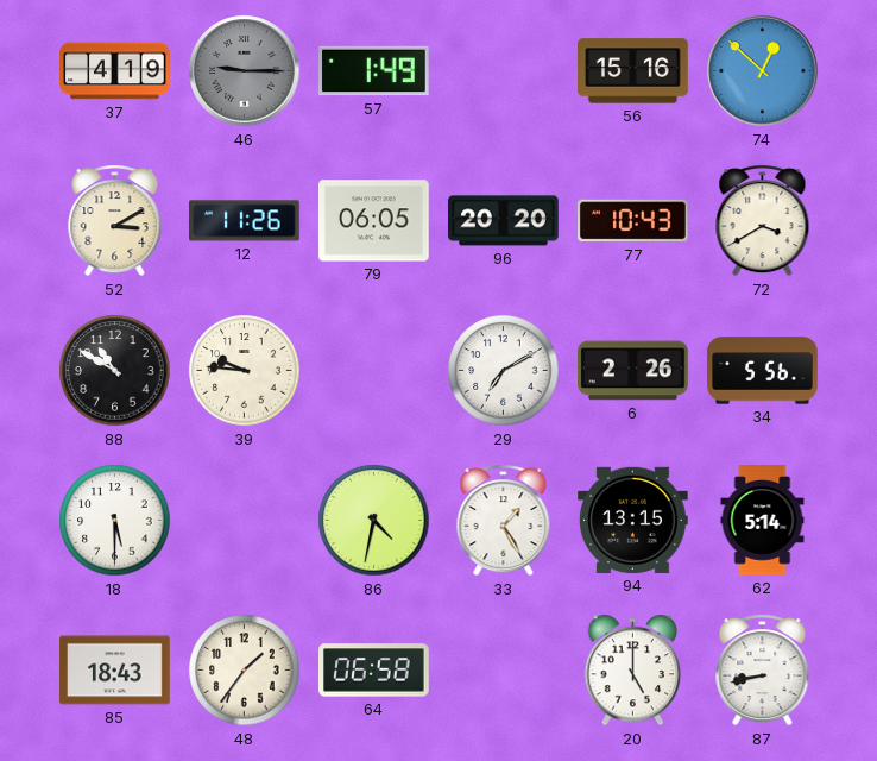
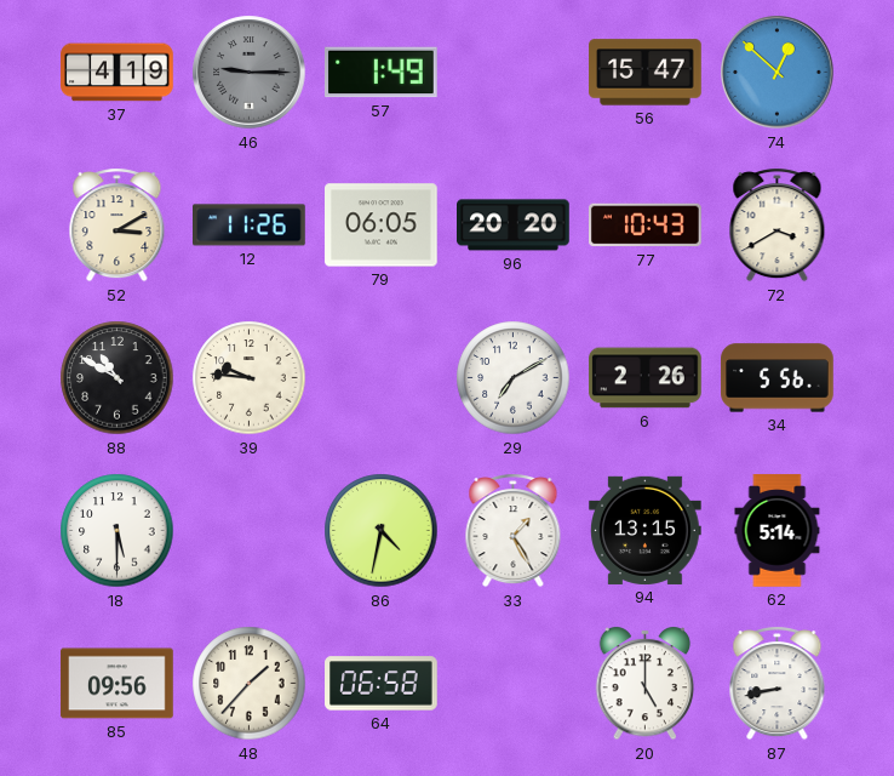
56: 15:16 -> 15:47
85: 18:43 -> 09:56
48: 1:36 -> 1:37
